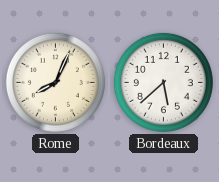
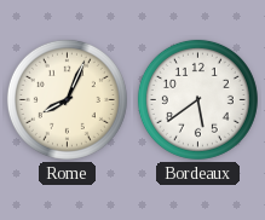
Bordeaux: 5:38 -> 5:39
